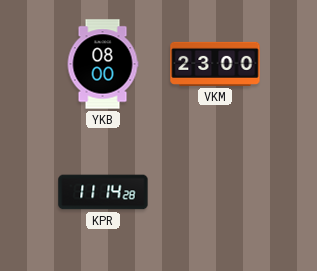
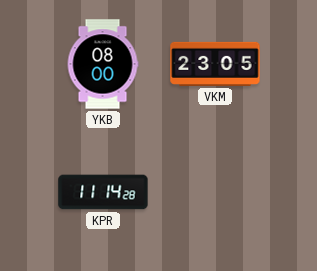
VKM: 23:00 -> 23:05
